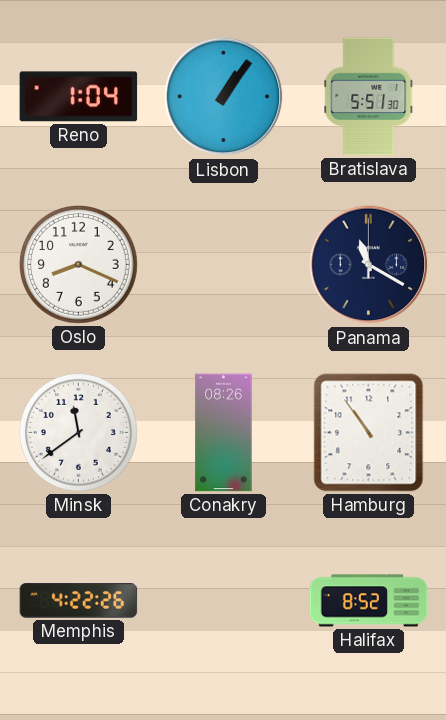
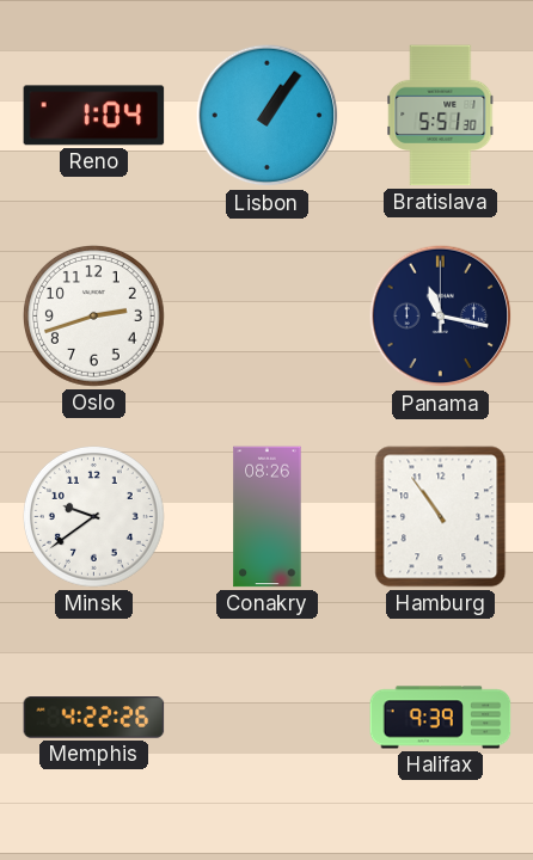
Oslo: 8:19 -> 2:42
Panama: 11:20 -> 11:17
Minsk: 11:39 -> 9:39
Halifax: 8:52 -> 9:39
